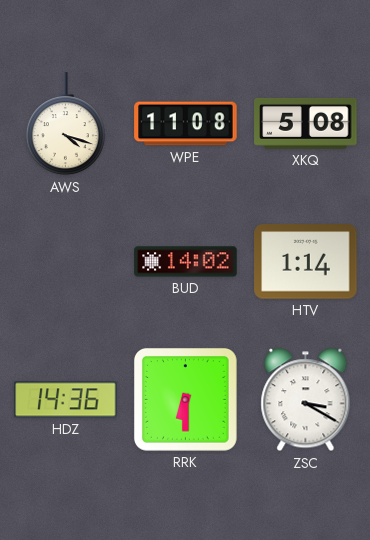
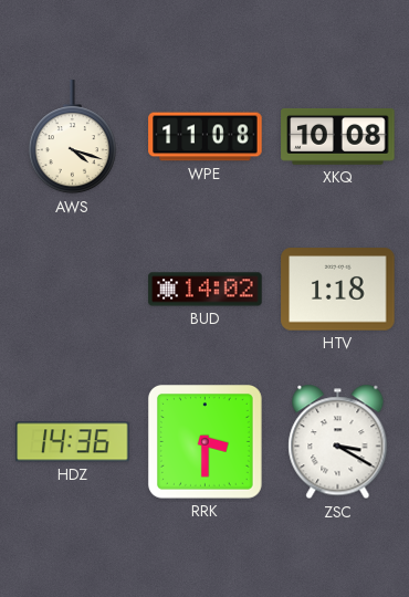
XKQ: 5:08 -> 10:08
HTV: 1:14 -> 1:18
RRK: 6:30 -> 3:30
